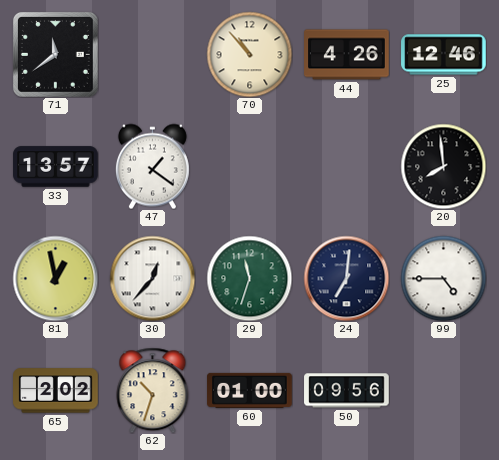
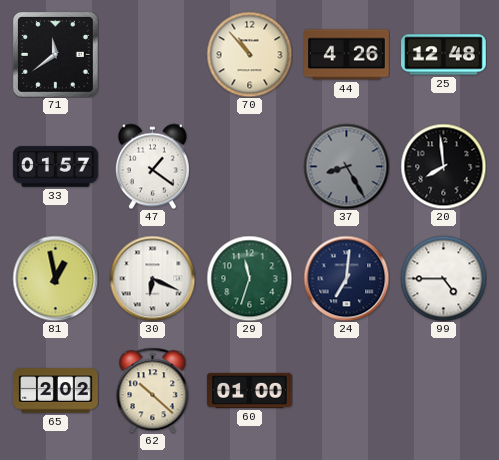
25: 12:46 -> 12:48
33: 13:57 -> 01:57
37: none -> 8:25
30: 12:37 -> 6:19
62: 10:33 -> 10:22
50: 09:56 -> none
